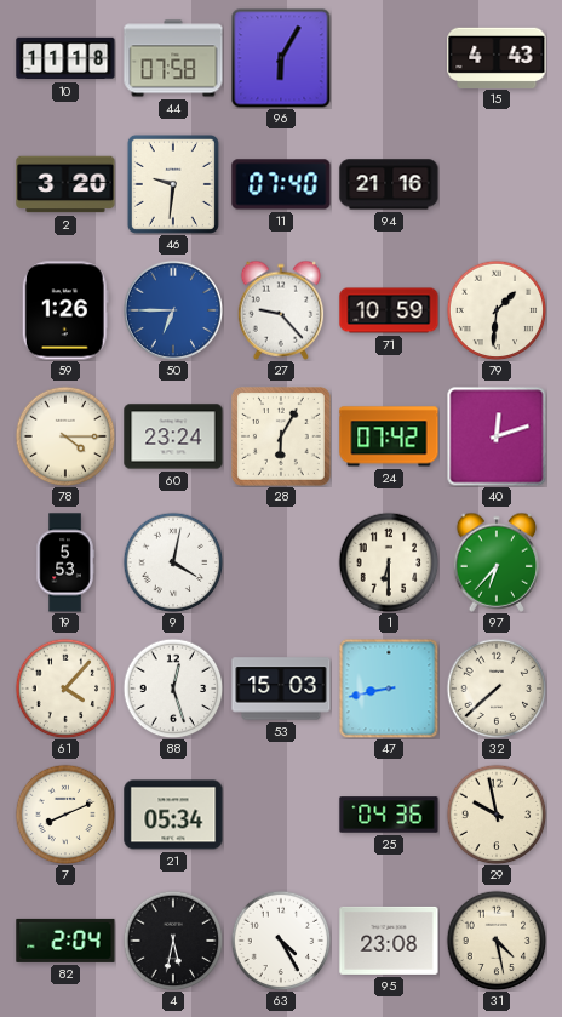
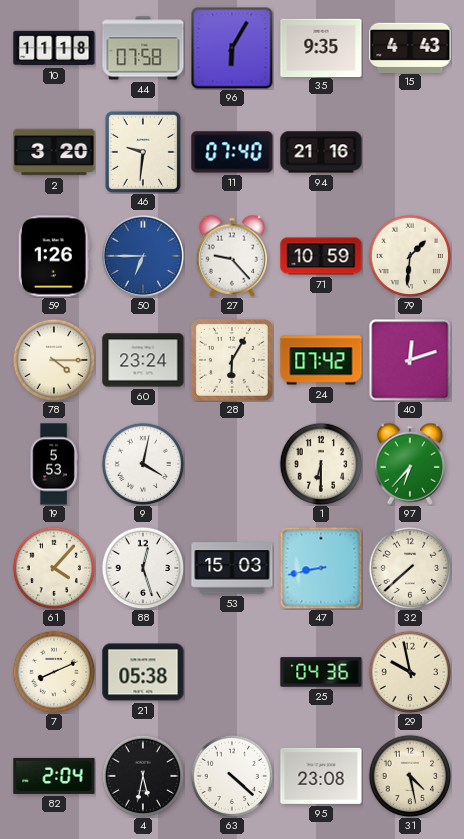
35: none -> 9:35
21: 05:34 -> 05:38
63: 4:25 -> 4:22
